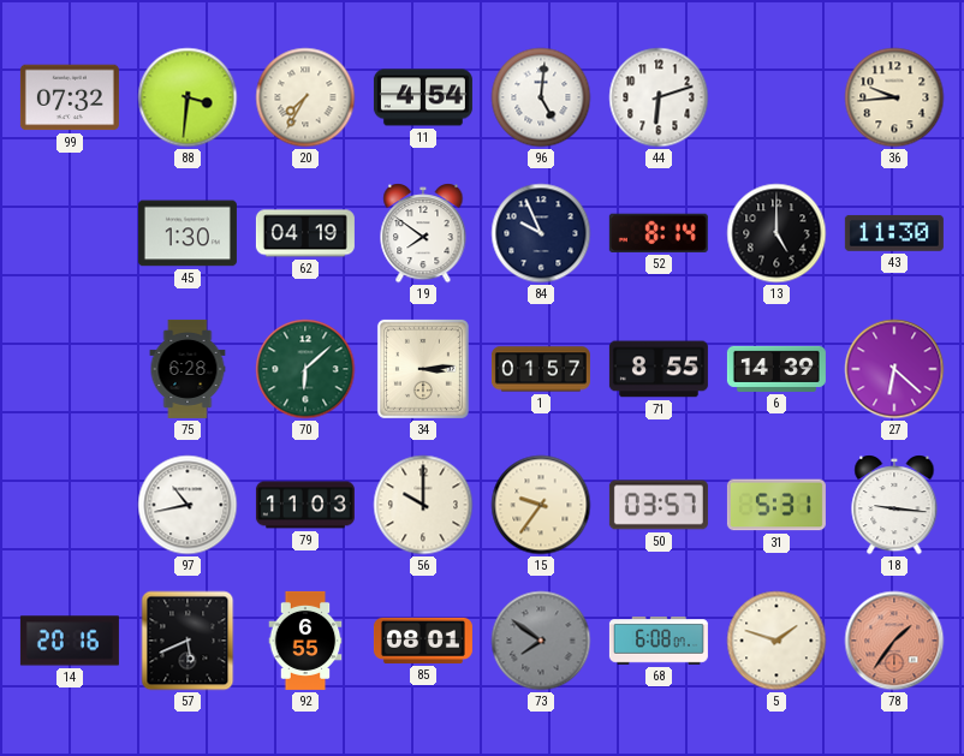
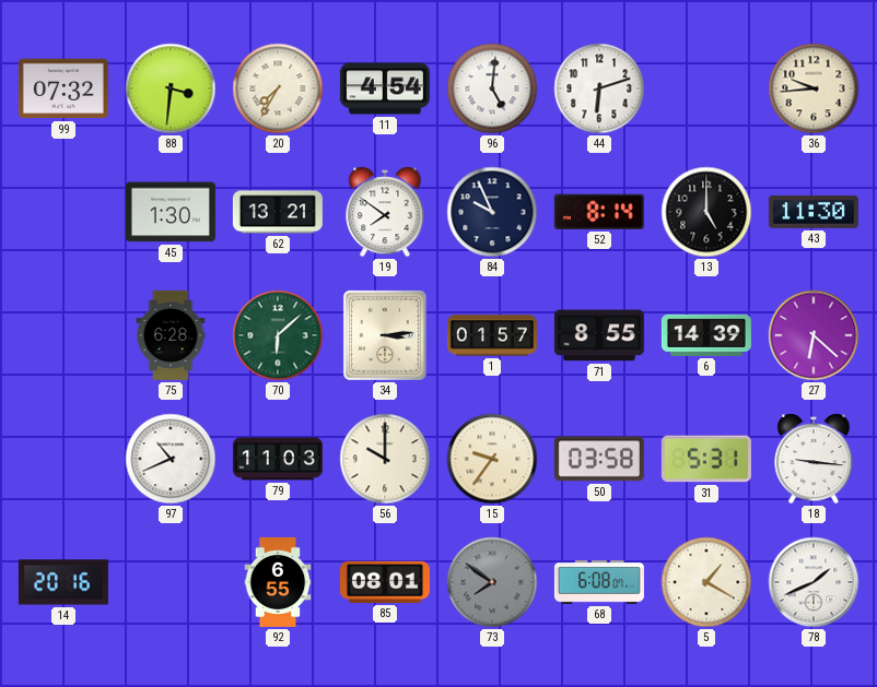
62: 04:19 -> 13:21
97: 10:43 -> 10:41
50: 03:57 -> 03:58
57: 5:41 -> none
5: 1:48 -> 1:20
78: 1:36 -> 1:41
78 dial: salmon -> white
